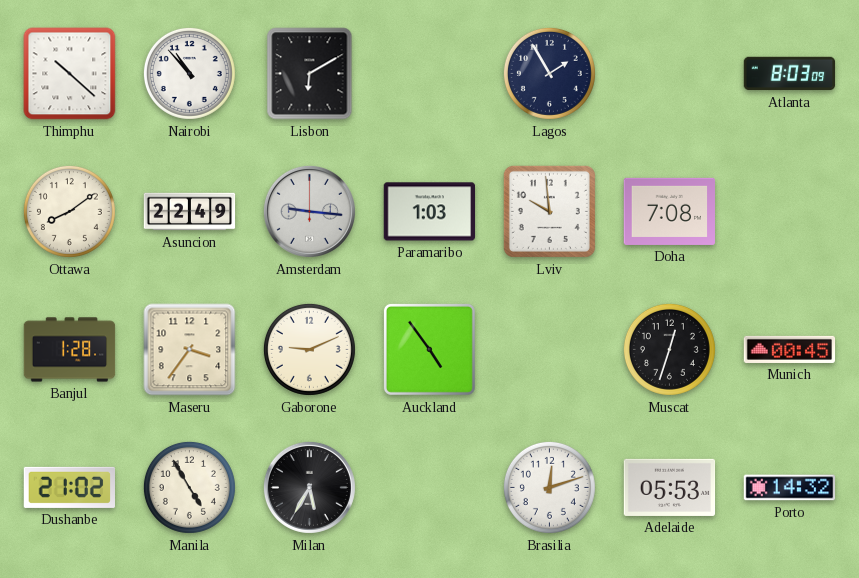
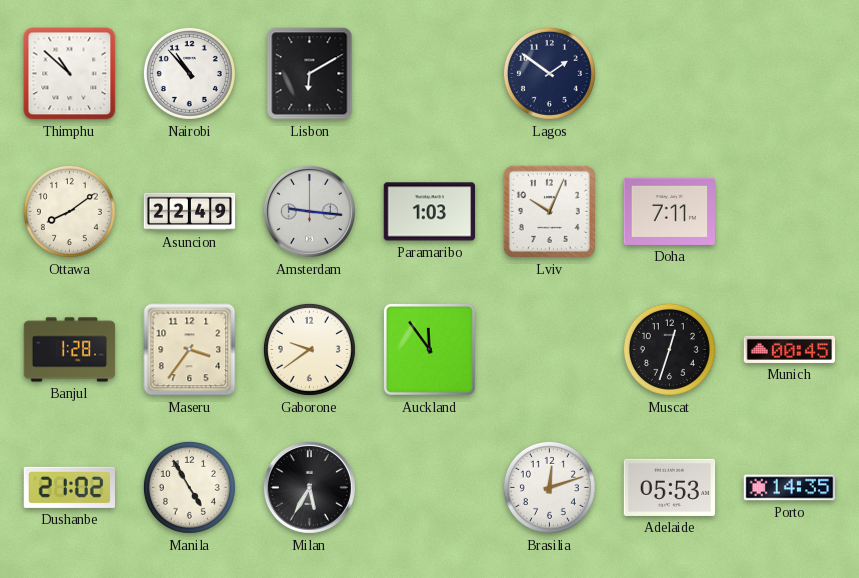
Thimphu: 10:22 -> 10:52
Lagos: 1:55 -> 1:51
Atlanta: 8:03 -> none
Lviv: 9:59 -> 10:04
Doha: 7:08 -> 7:11
Gaborone: 9:11 -> 9:39
Auckland: 4:54 -> 11:54
Porto: 14:32 -> 14:35
